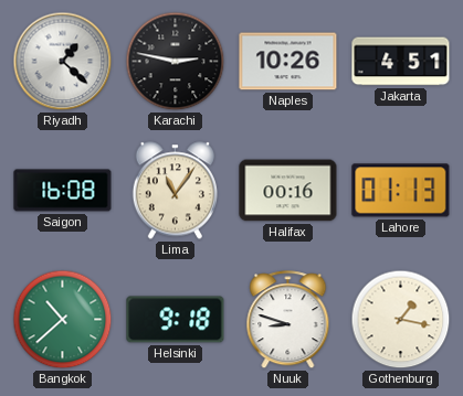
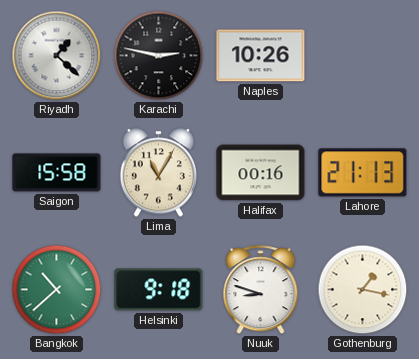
Jakarta: 4:51 -> none
Saigon: 16:08 -> 15:58
Lima: 11:06 -> 11:05
Lahore: 01:13 -> 21:13
